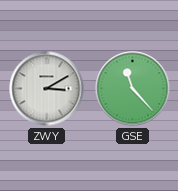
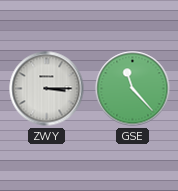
ZWY: 3:10 -> 3:15
